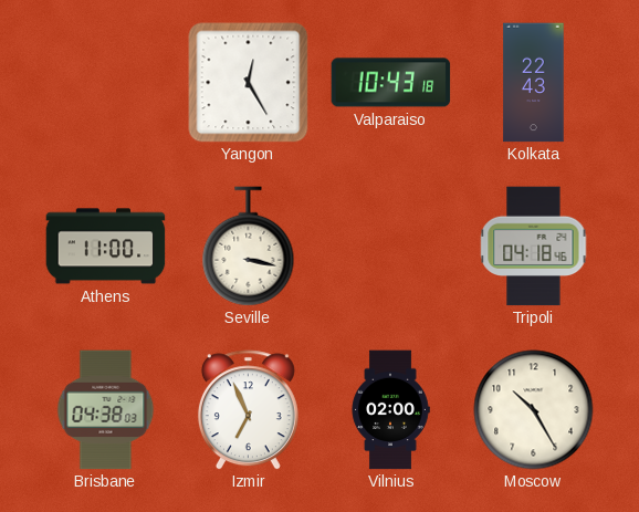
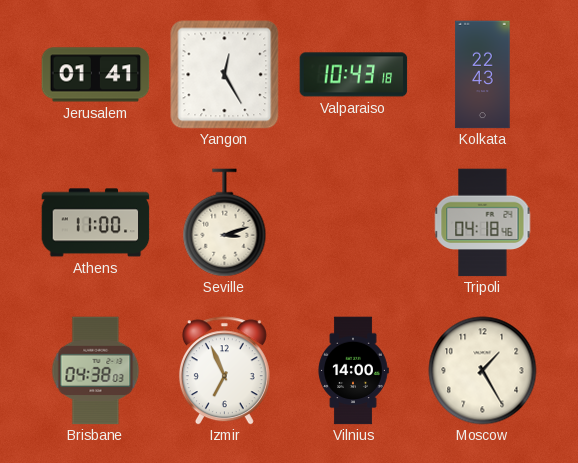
Jerusalem: none -> 01:41
Seville: 3:17 -> 3:12
Vilnius: 02:00 -> 14:00
Moscow: 10:25 -> 1:25
